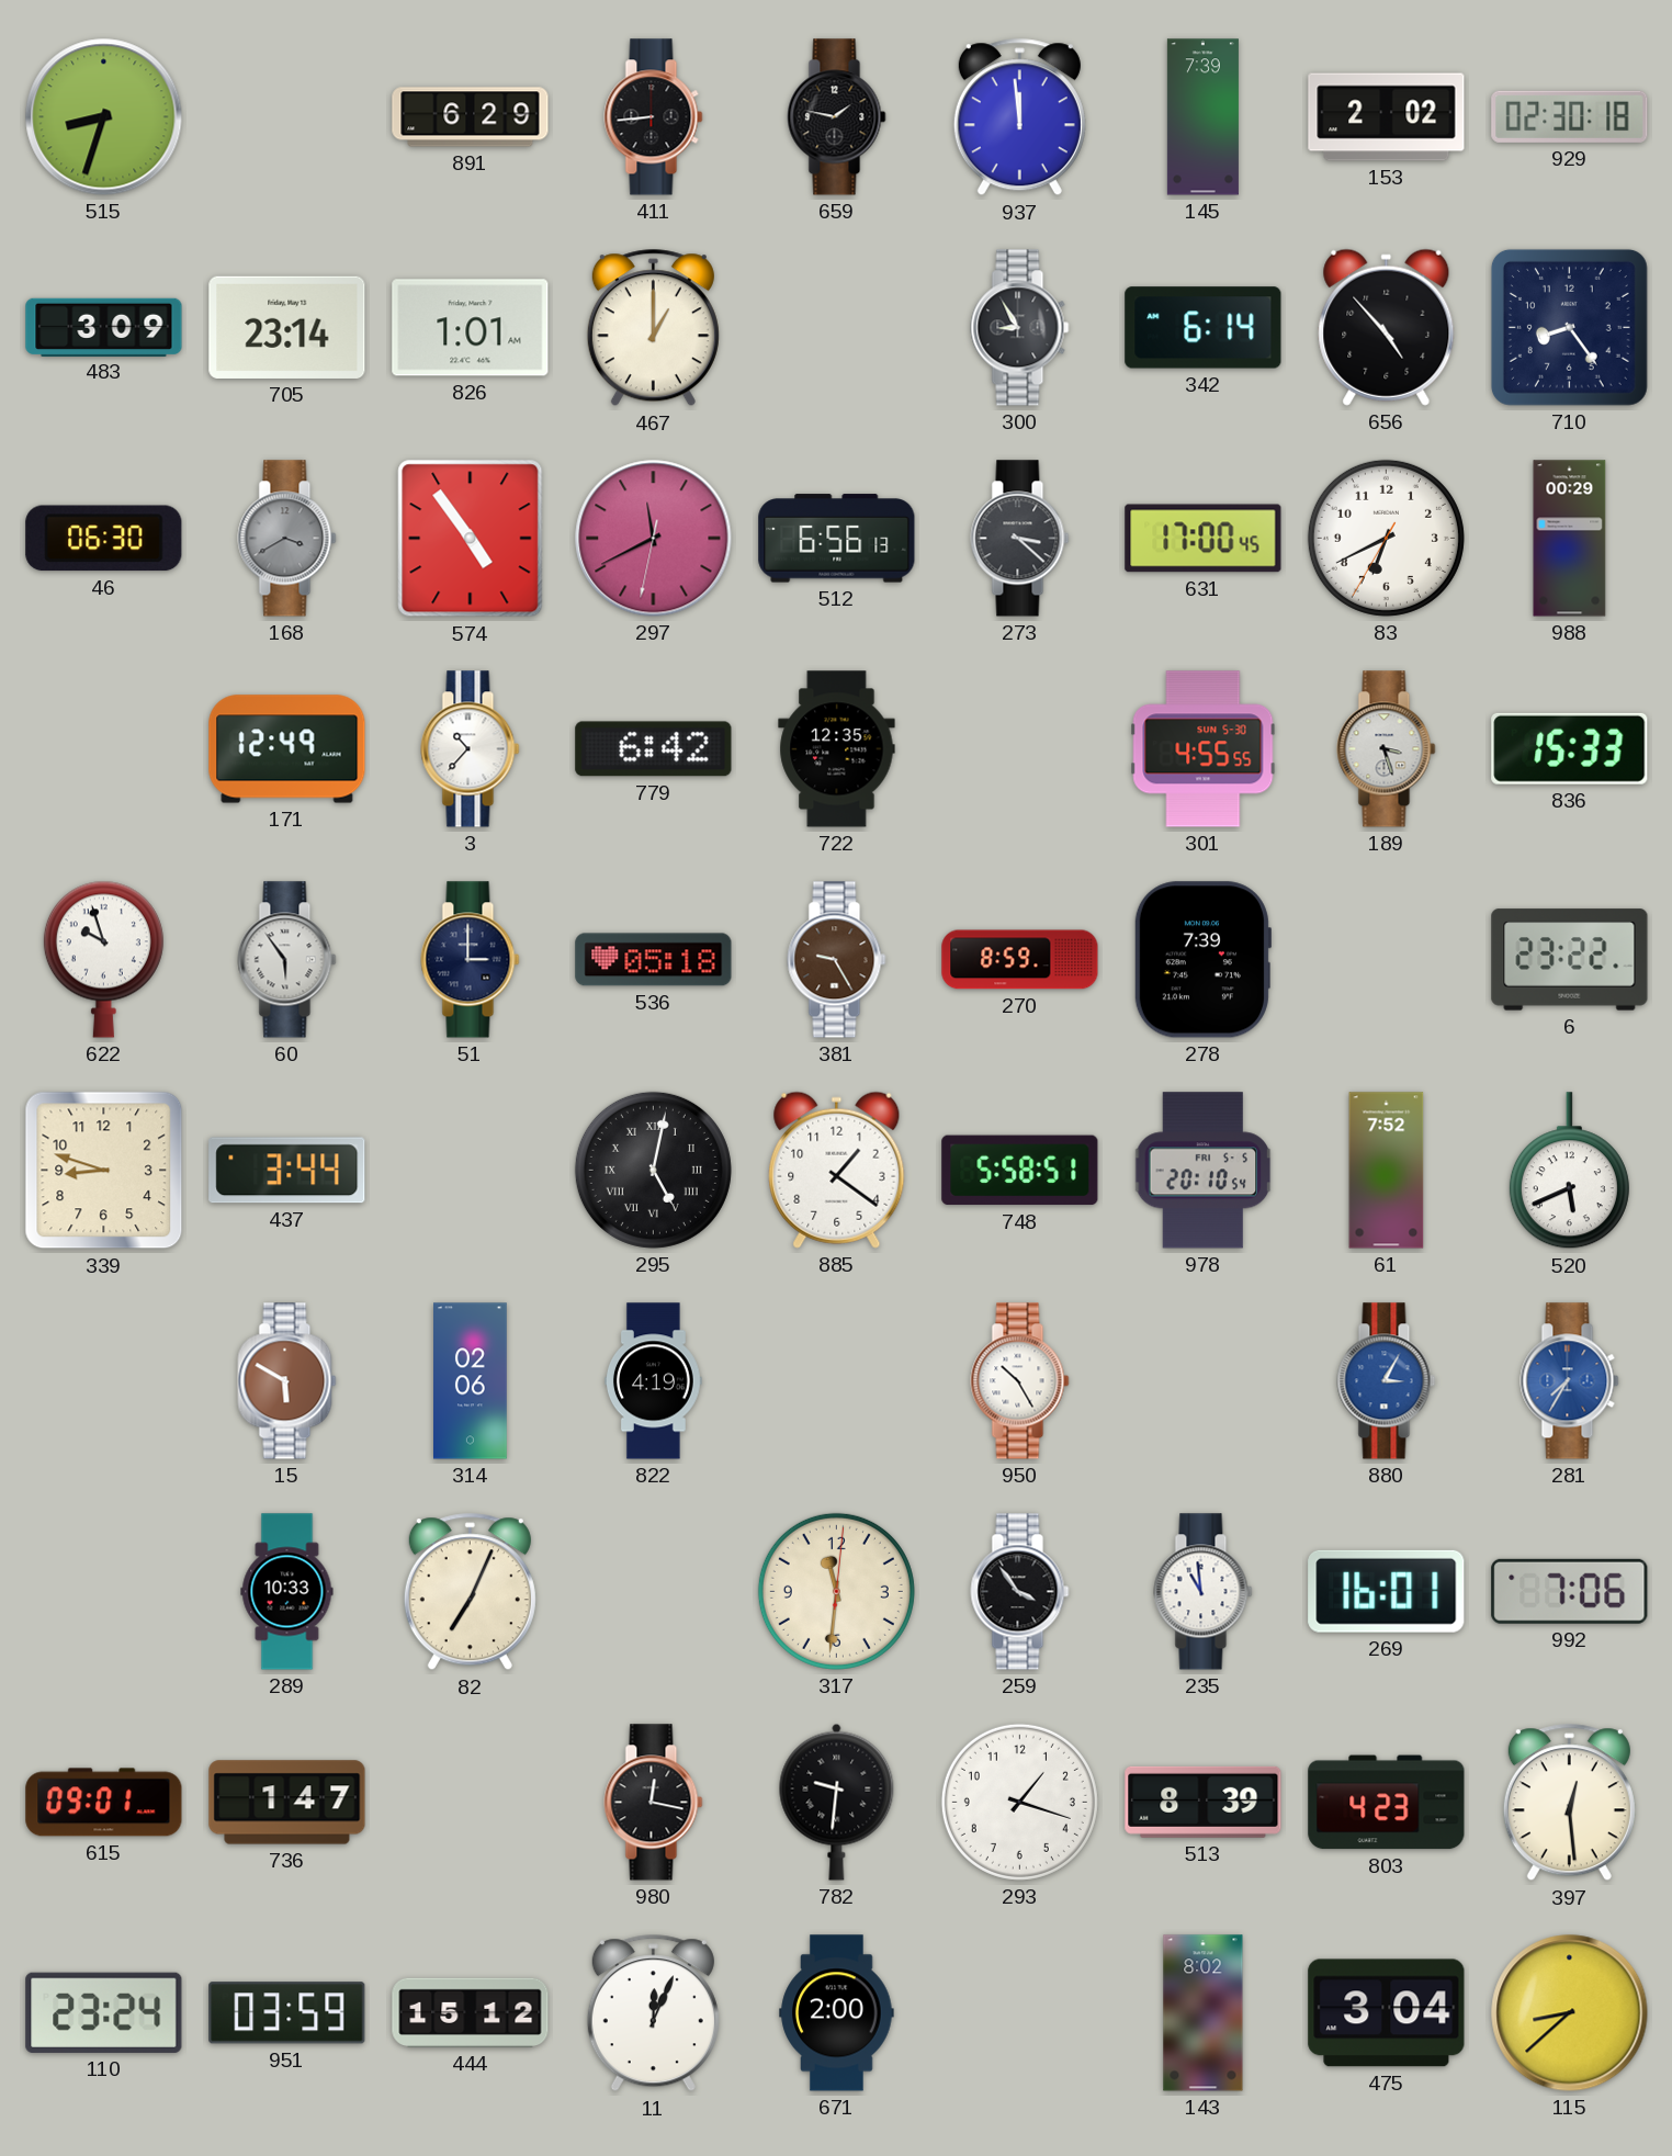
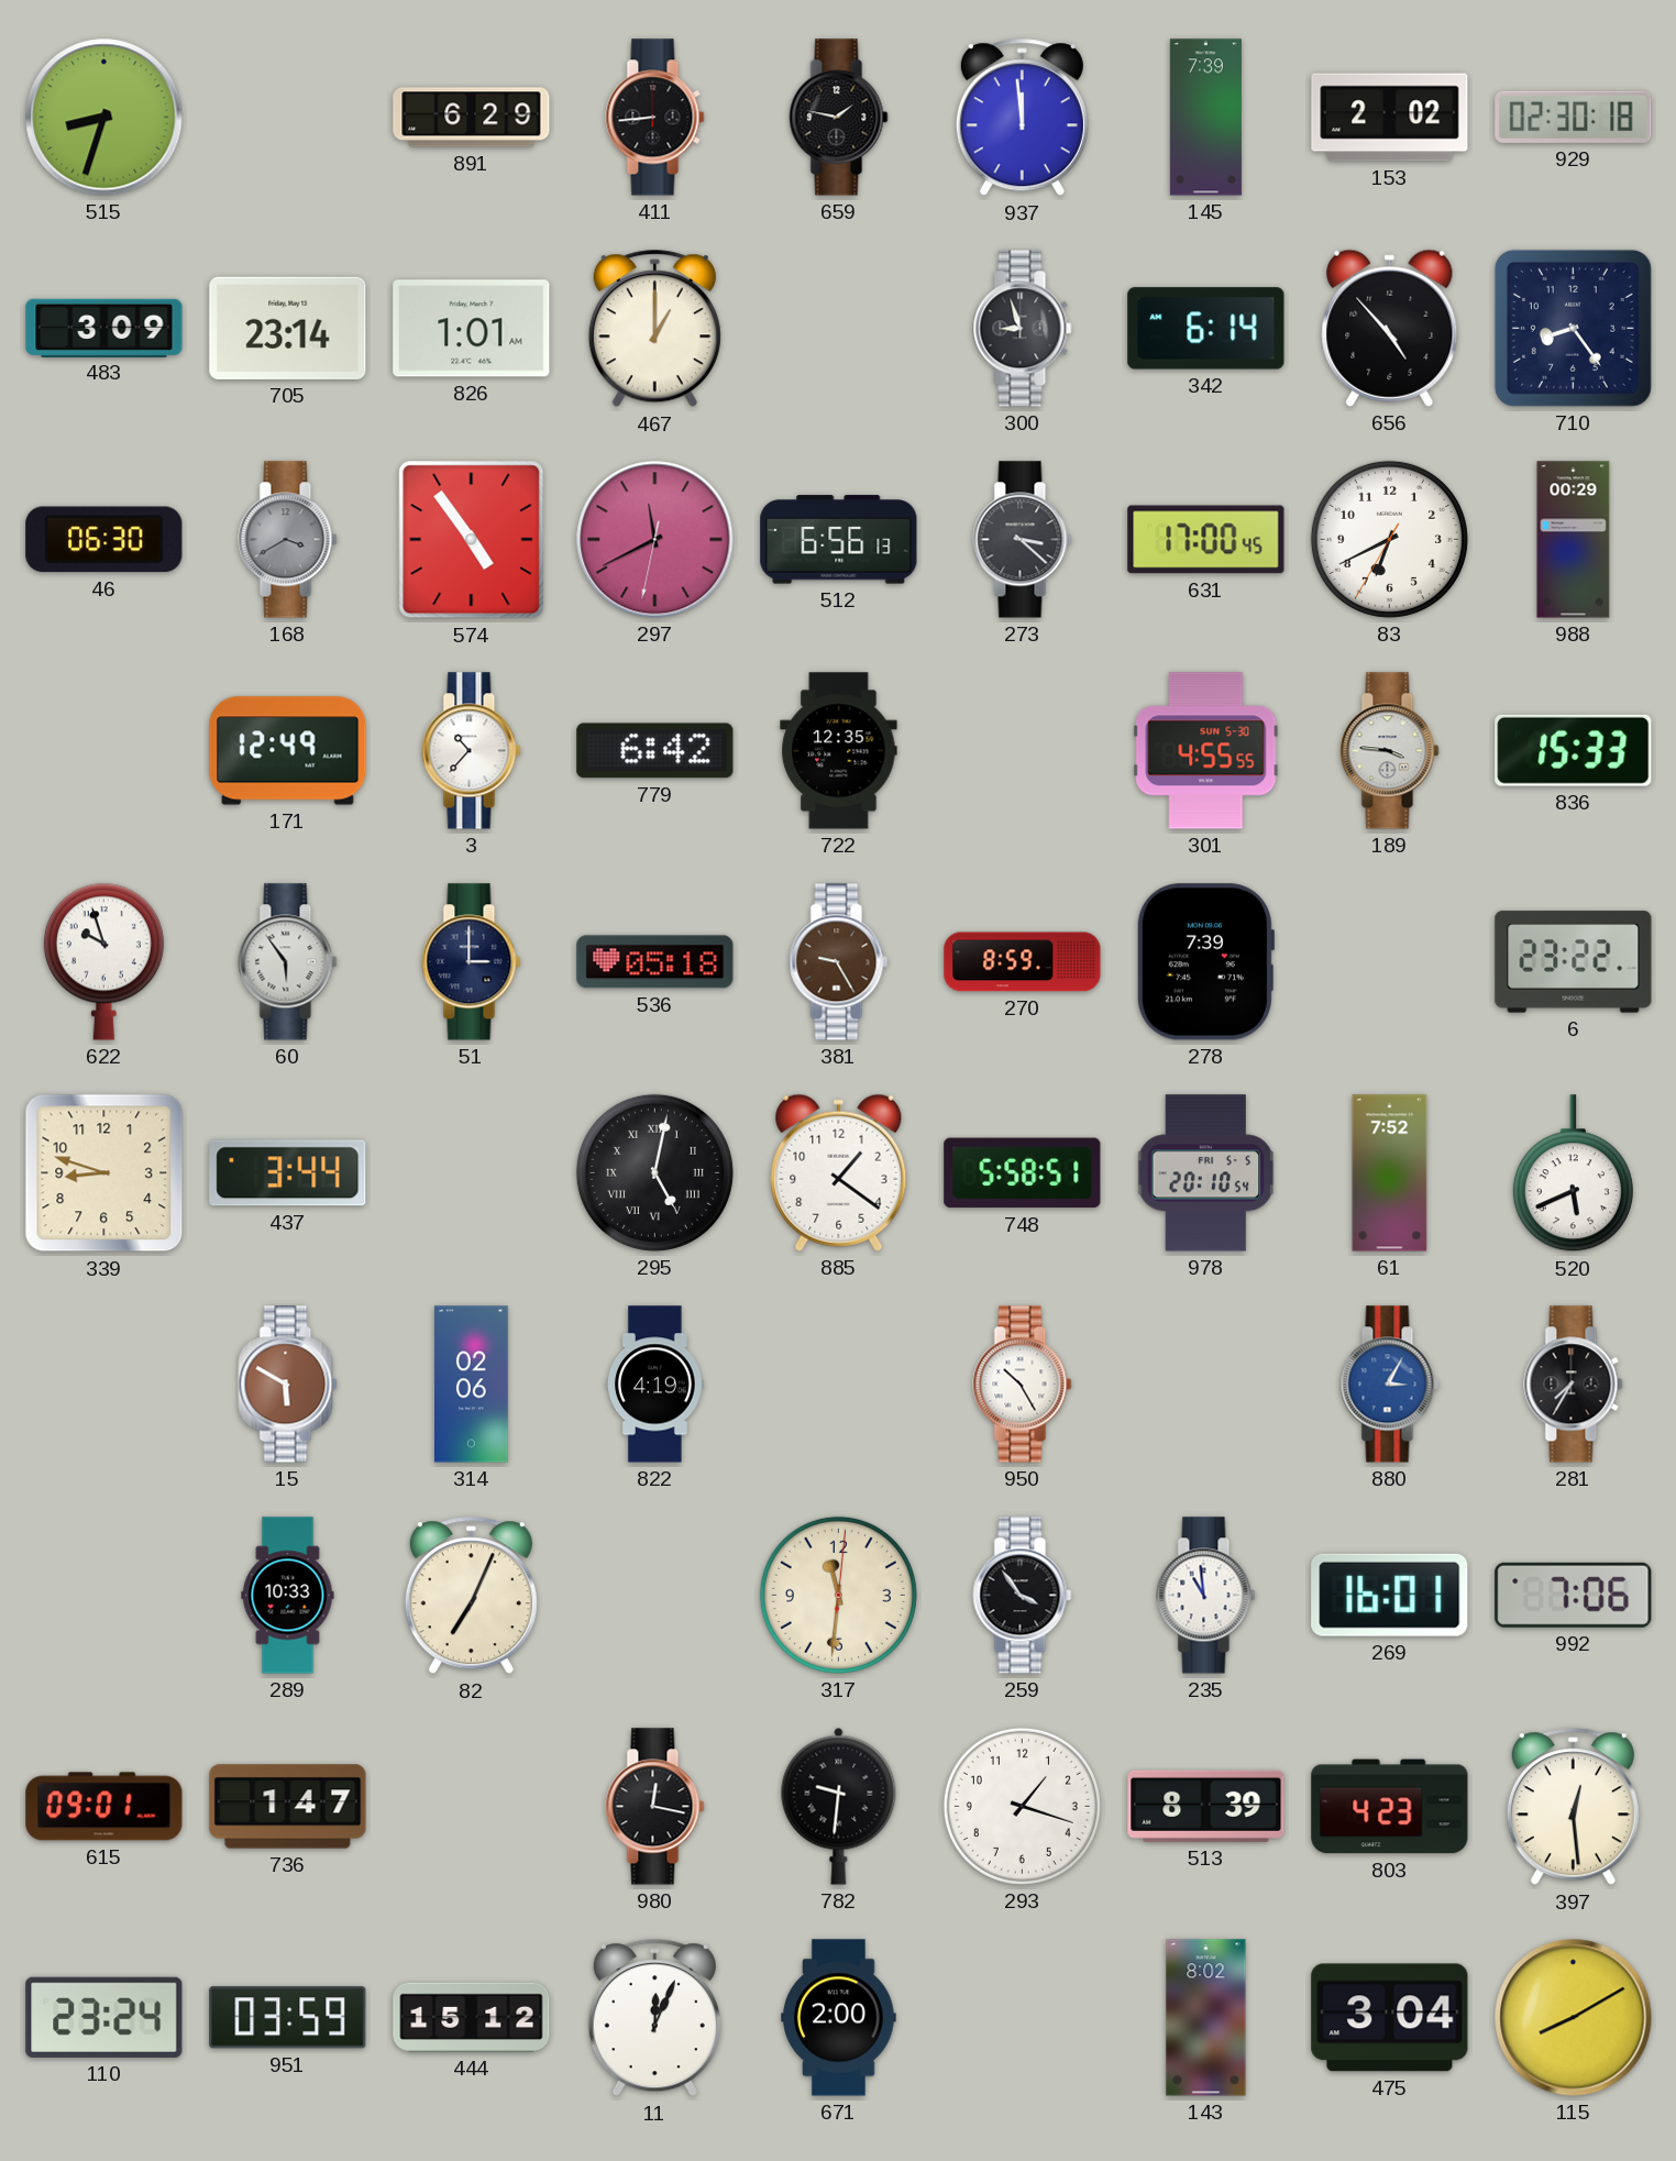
300: 8:55 -> 8:57
189: 3:27 -> 3:46
281 dial: blue -> black
115: 8:38 -> 8:10
